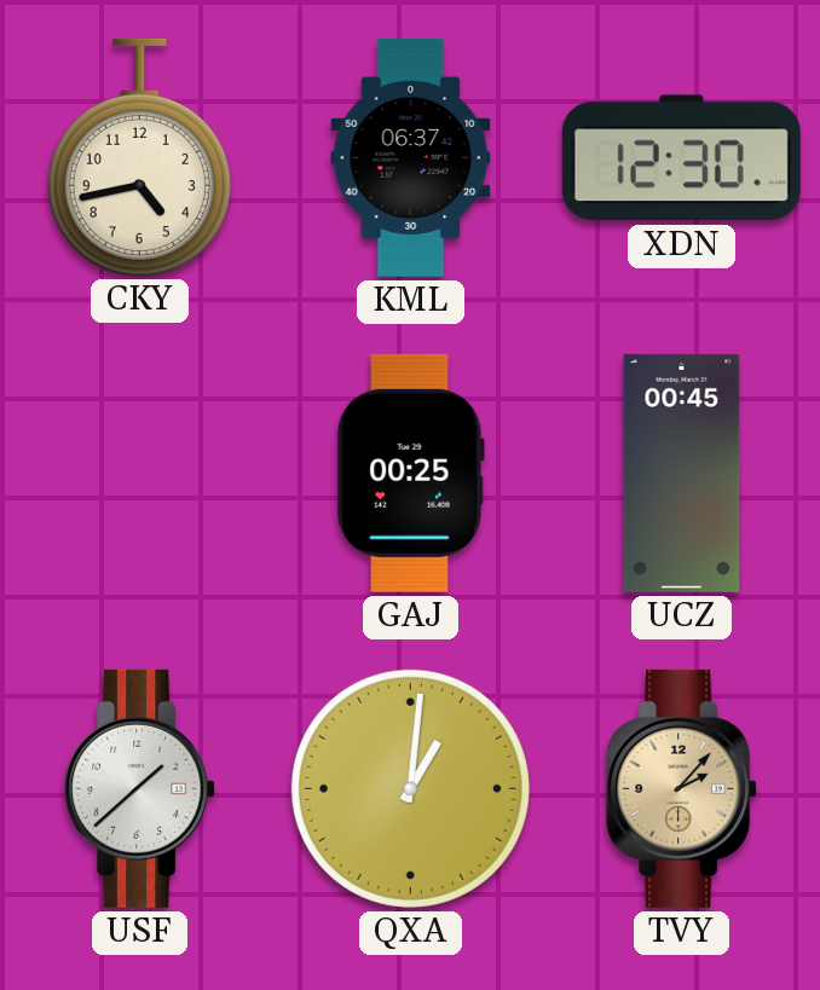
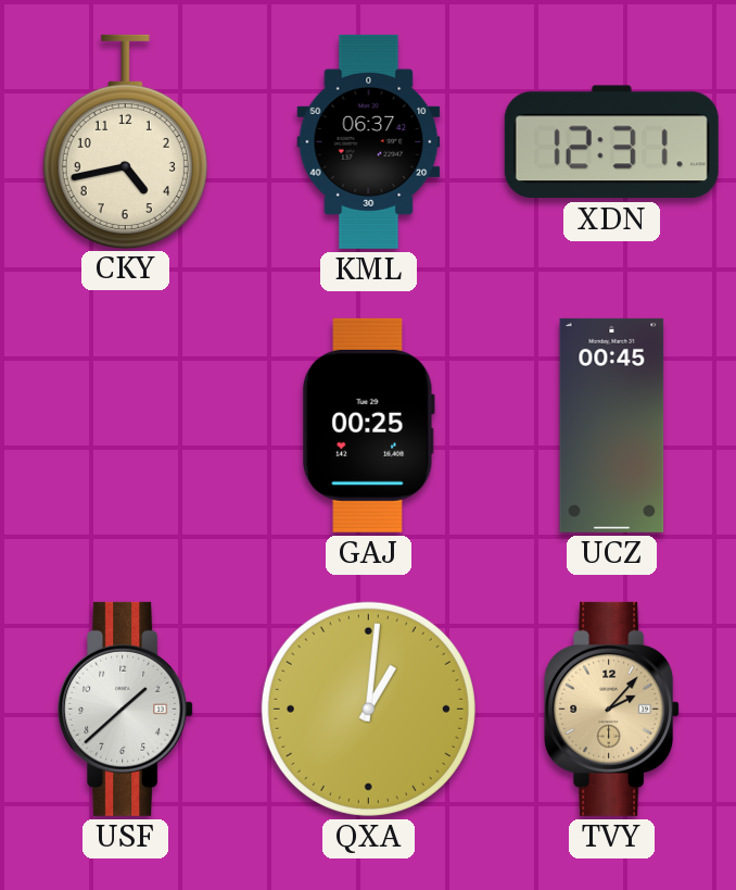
XDN: 12:30 -> 12:31
